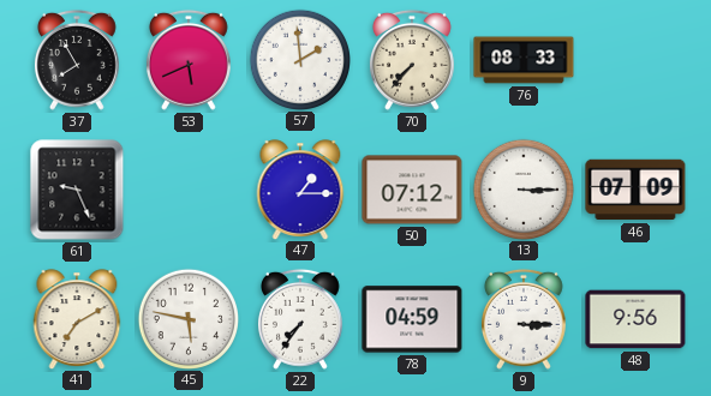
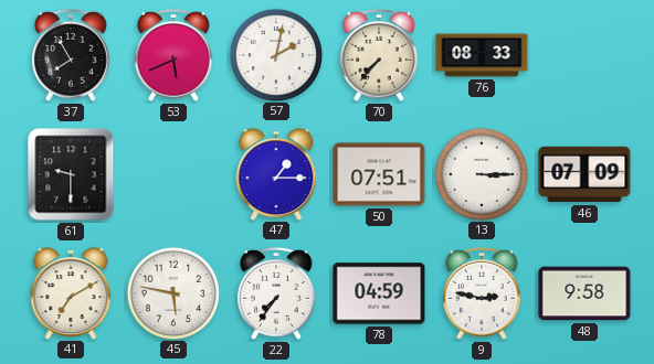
57: 1:59 -> 2:02
61: 9:26 -> 9:30
50: 07:12 -> 07:51
9: 3:15 -> 2:47
48: 9:56 -> 9:58
